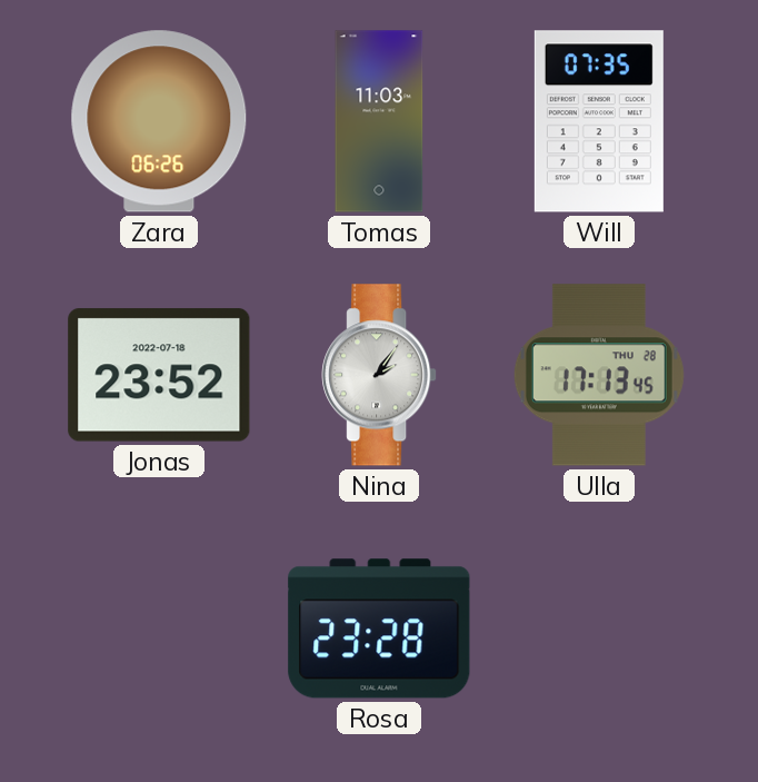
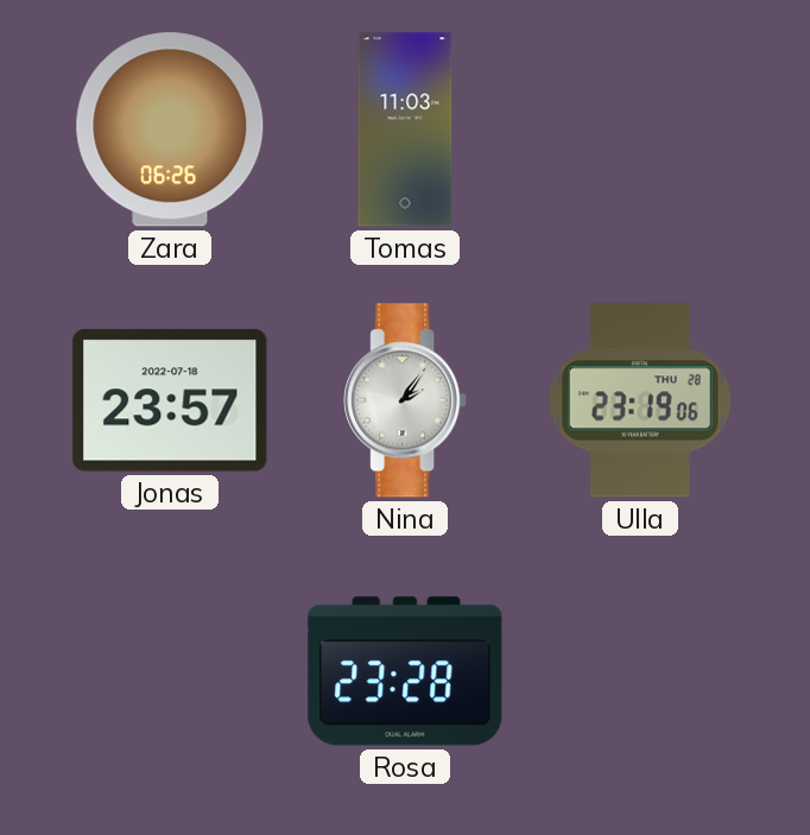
Will: 07:35 -> none
Jonas: 23:52 -> 23:57
Ulla: 17:13 -> 23:19
